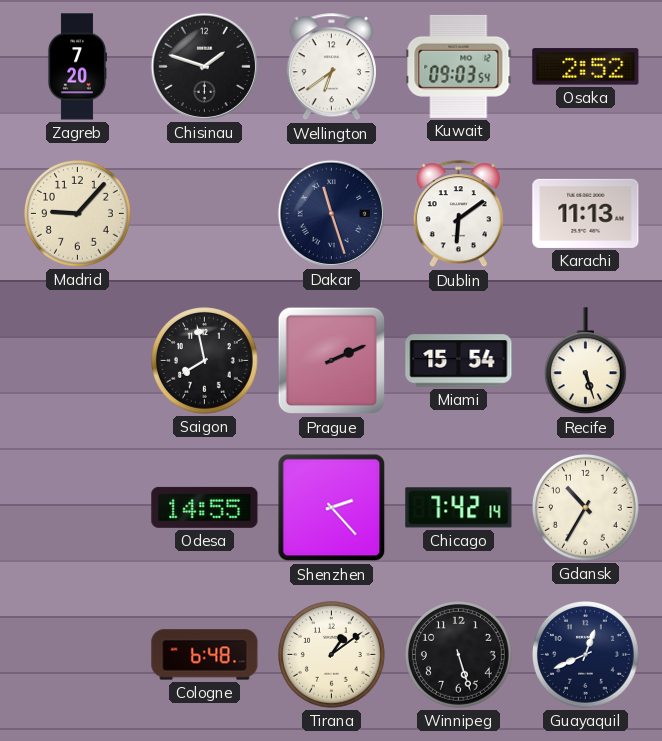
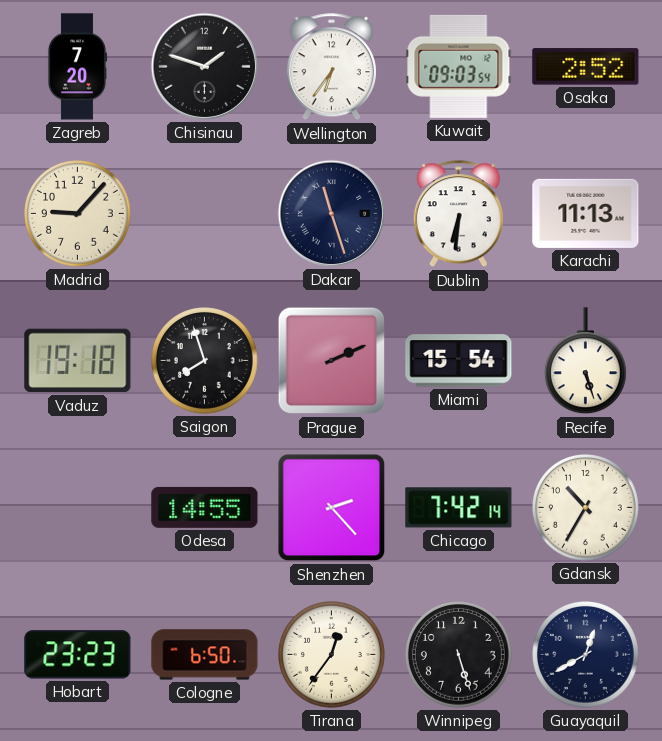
Wellington: 6:39 -> 6:36
Dublin: 6:09 -> 6:31
Vaduz: none -> 19:18
Saigon: 7:58 -> 7:57
Hobart: none -> 23:23
Cologne: 6:48 -> 6:50
Tirana: 1:09 -> 12:36
Guayaquil: 12:41 -> 12:40
